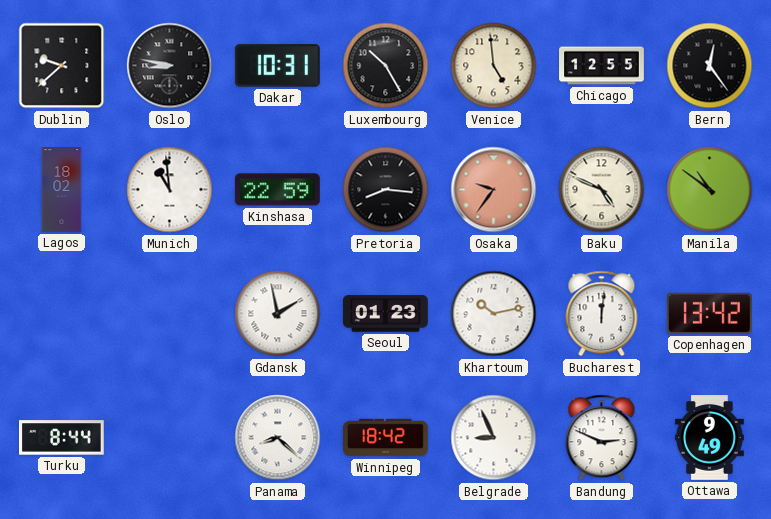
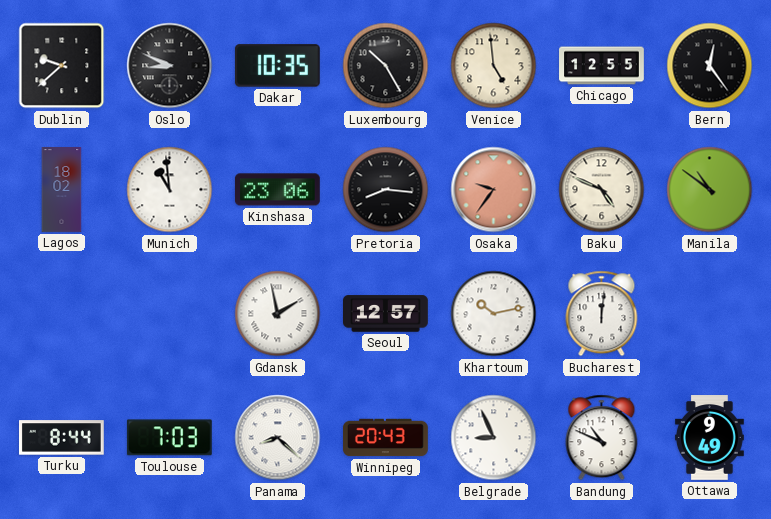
Oslo: 8:47 -> 8:49
Dakar: 10:31 -> 10:35
Kinshasa: 22:59 -> 23:06
Seoul: 01:23 -> 12:57
Copenhagen: 13:42 -> none
Toulouse: none -> 7:03
Winnipeg: 18:42 -> 20:43
Bandung: 2:49 -> 10:49
